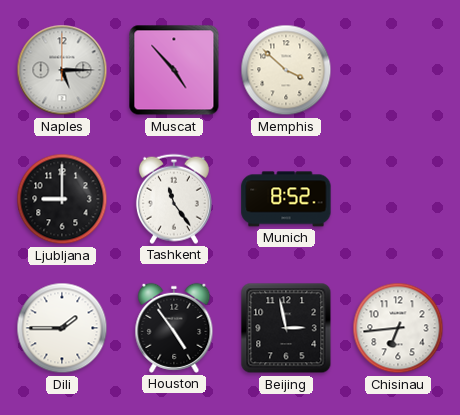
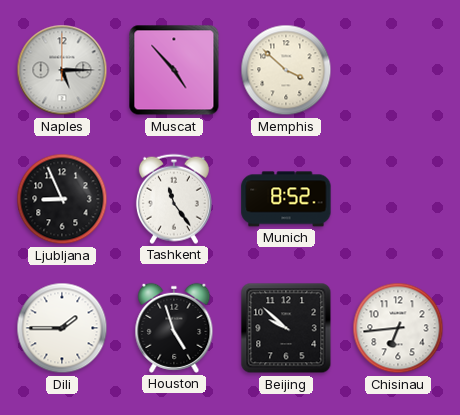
Ljubljana: 9:00 -> 8:56
Houston: 4:54 -> 4:57
Beijing: 2:58 -> 9:52
